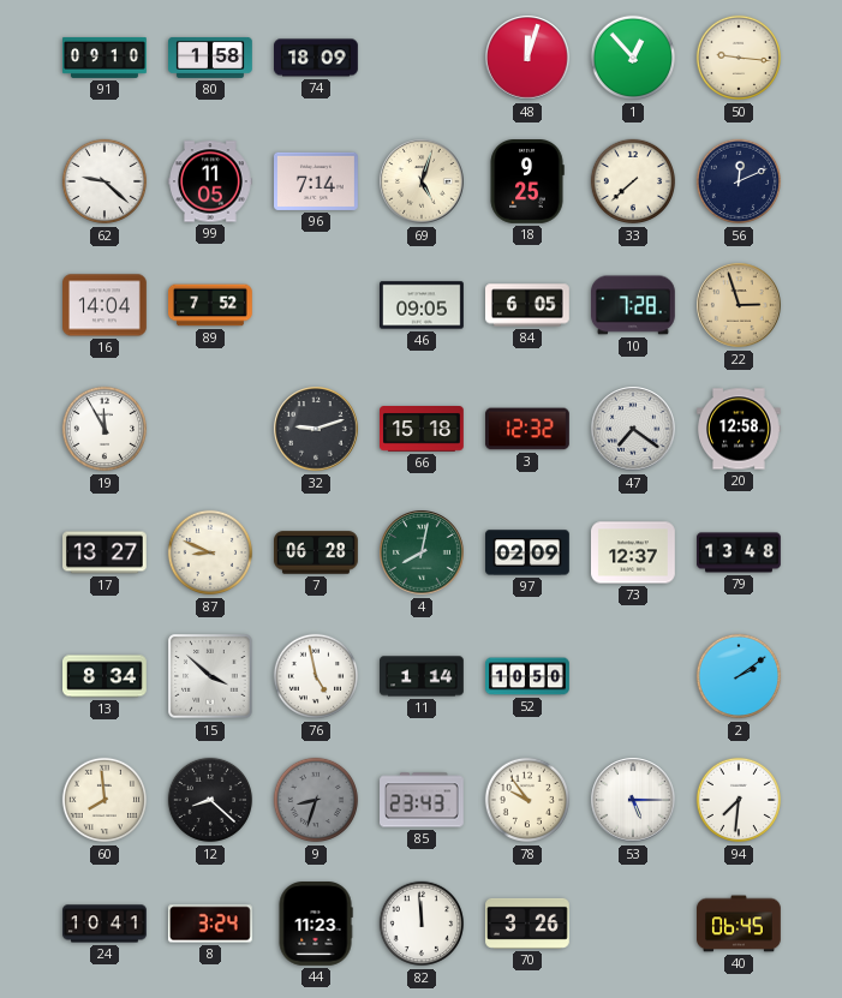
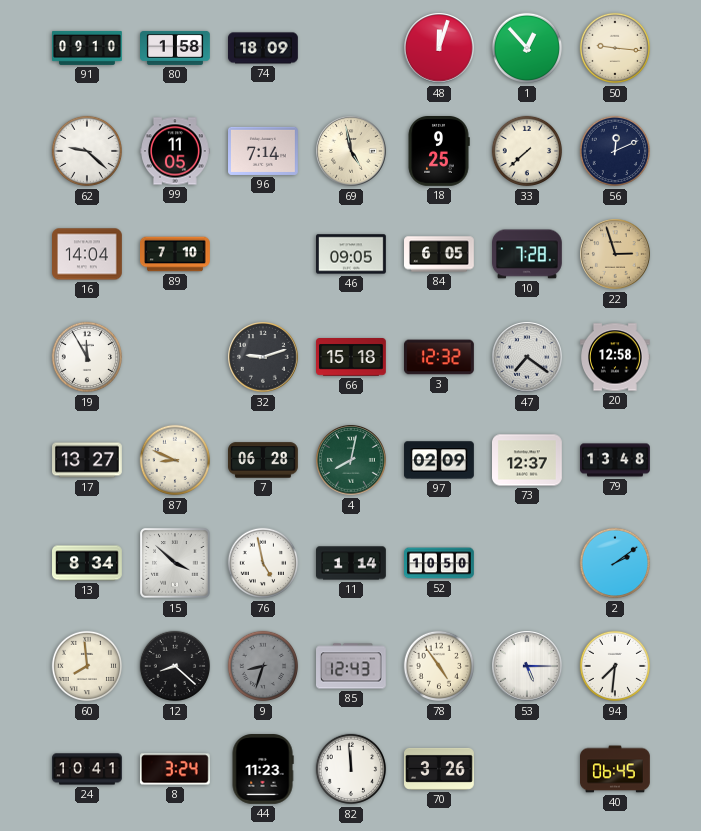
69: 5:03 -> 4:58
89: 7:52 -> 7:10
85: 23:43 -> 12:43
78: 9:54 -> 4:54
